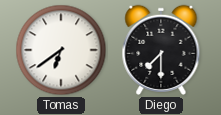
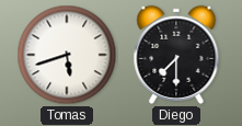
Tomas: 6:39 -> 5:42
